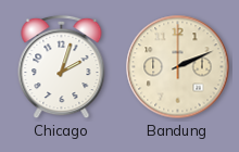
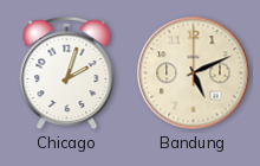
Bandung: 2:11 -> 5:11
